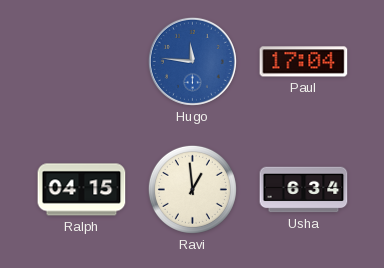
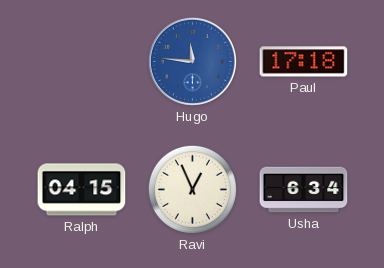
Paul: 17:04 -> 17:18
Ravi: 12:59 -> 12:56
